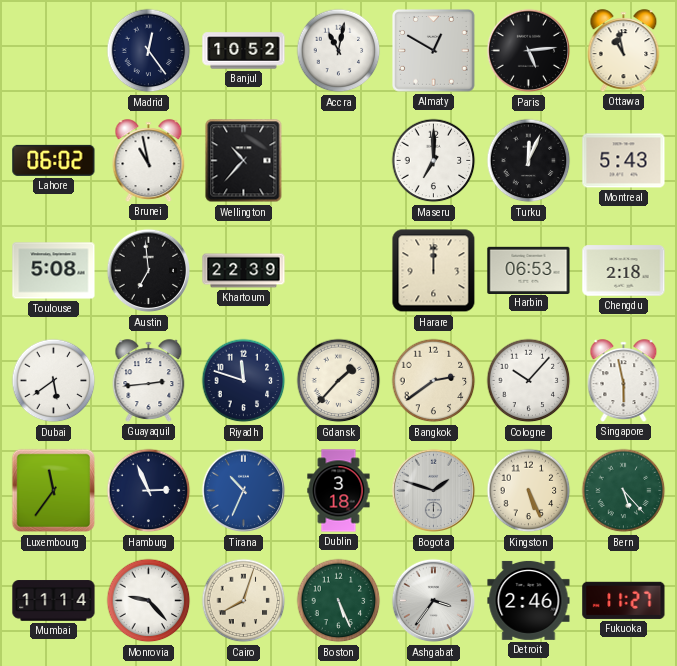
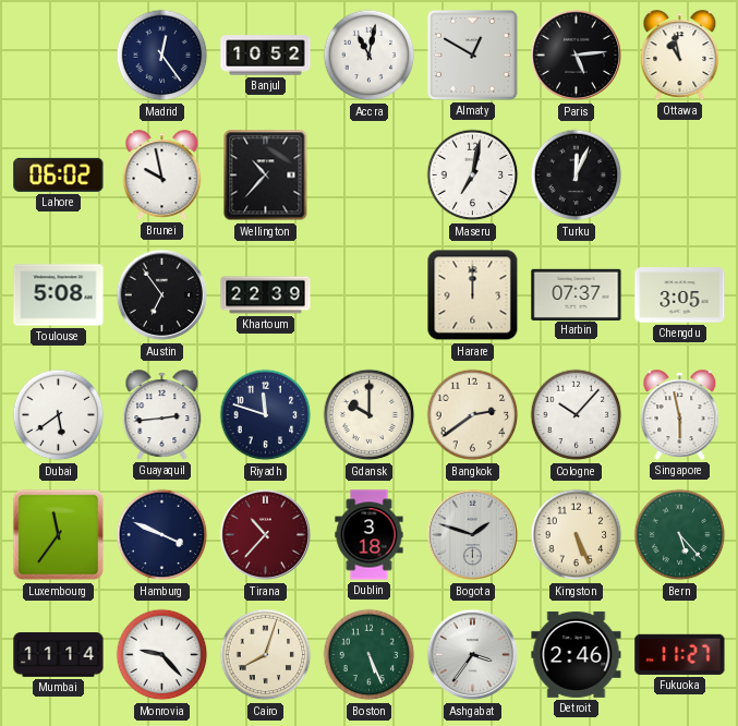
Brunei: 10:58 -> 9:58
Maseru: 7:00 -> 7:02
Montreal: 5:43 -> none
Austin: 6:59 -> 6:54
Harbin: 06:53 -> 07:37
Chengdu: 2:18 -> 3:05
Gdansk: 1:37 -> 10:00
Hamburg: 2:56 -> 3:49
Tirana: 10:34 -> 10:37
Tirana dial: blue -> burgundy
